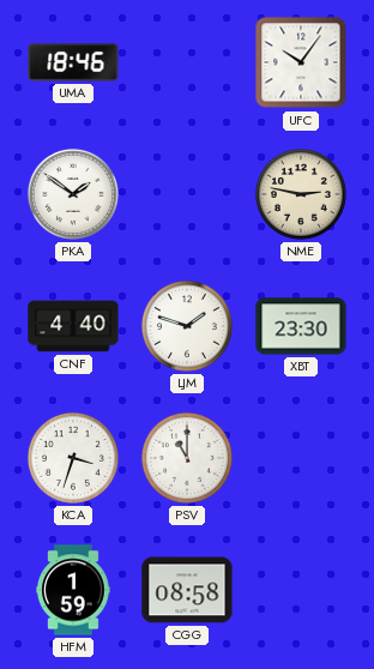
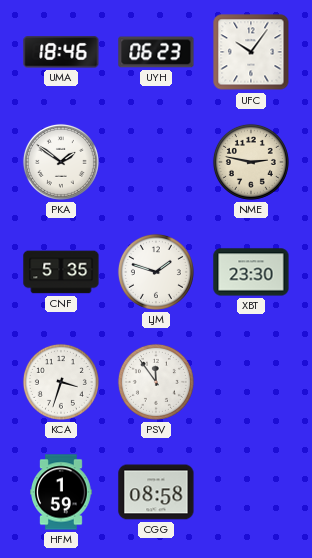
UYH: none -> 06:23
CNF: 4:40 -> 5:35
PSV: 11:00 -> 11:54
